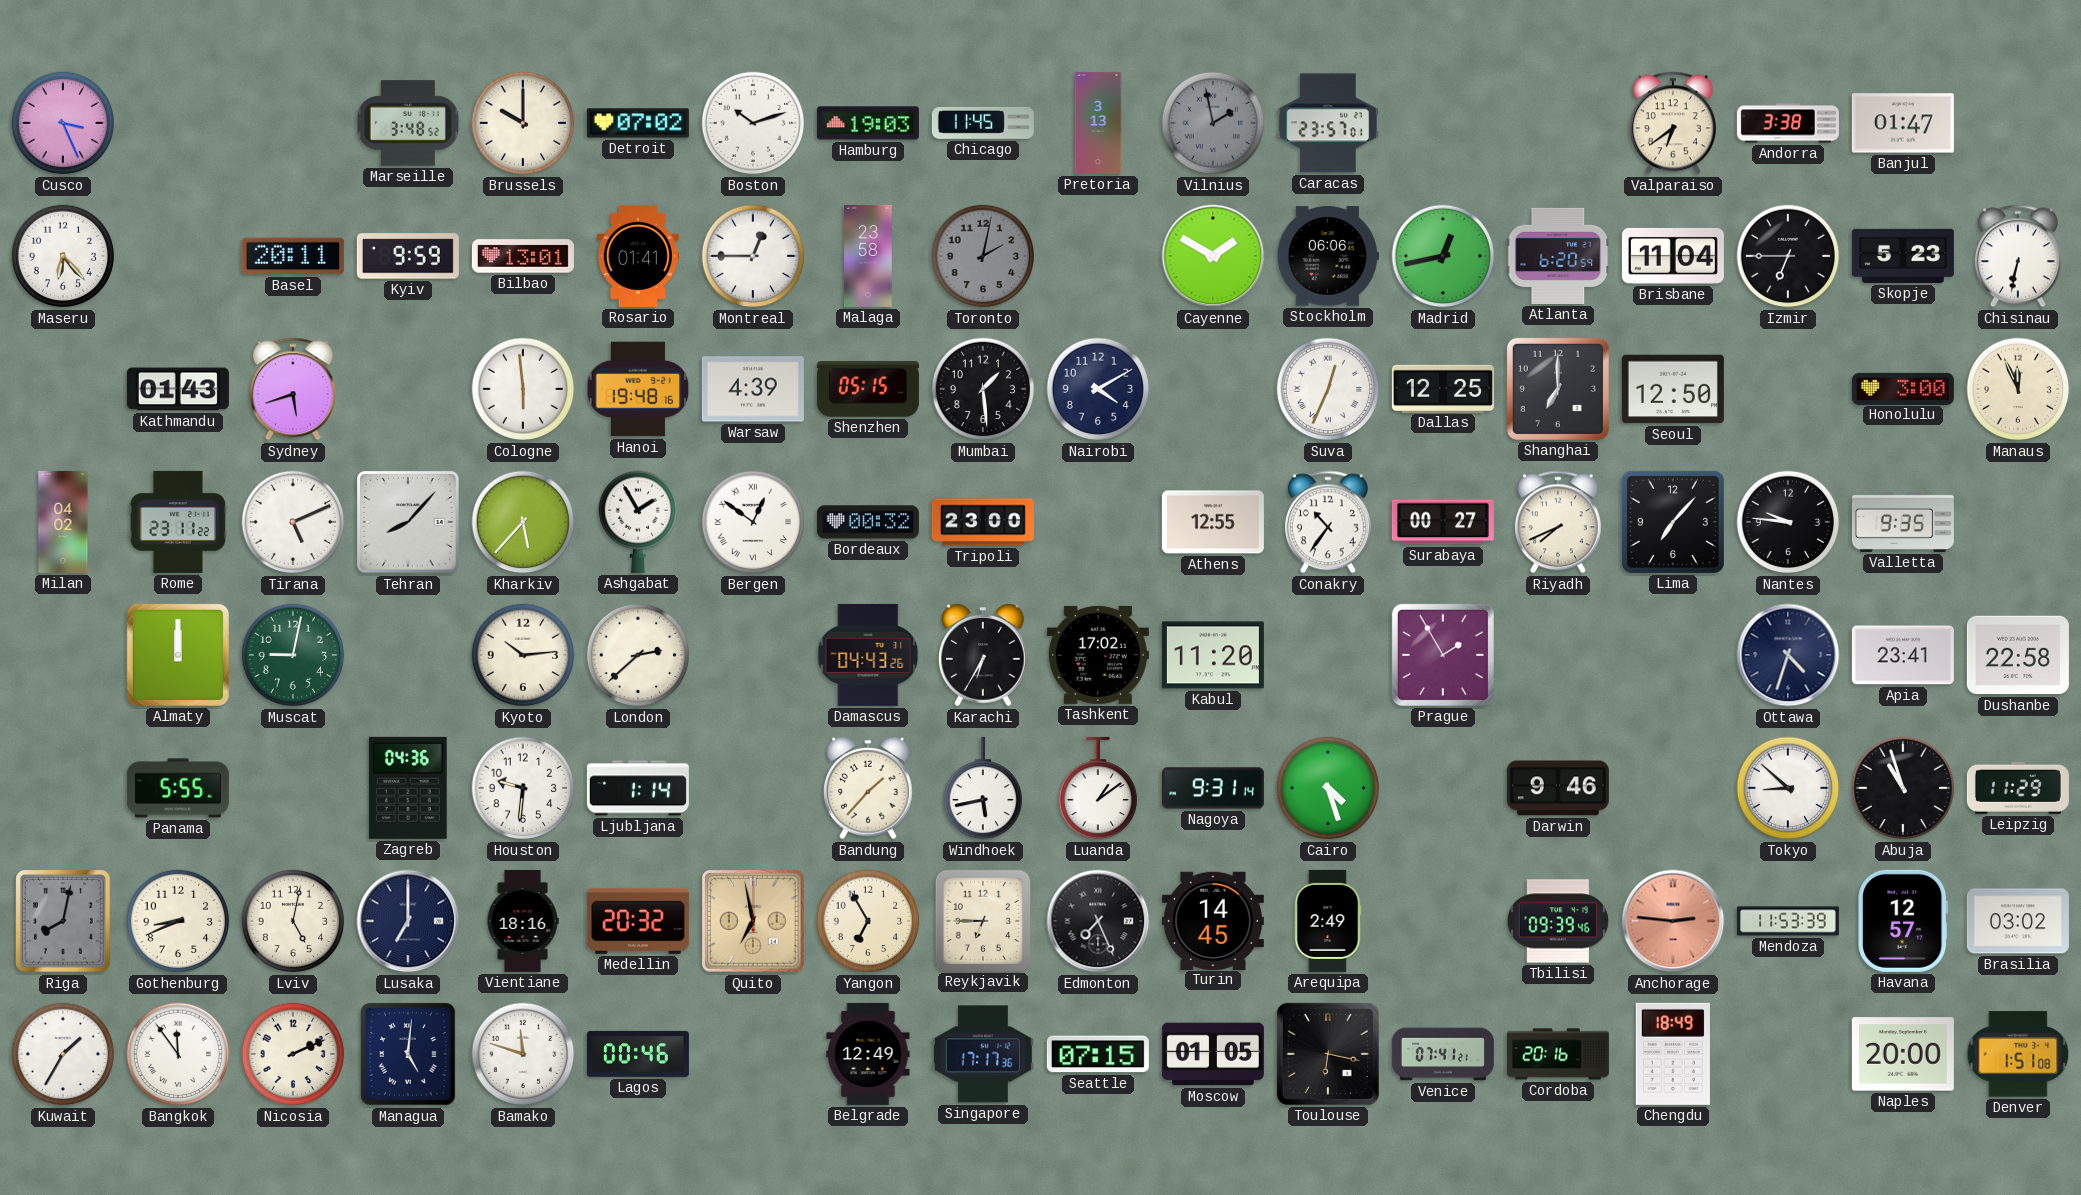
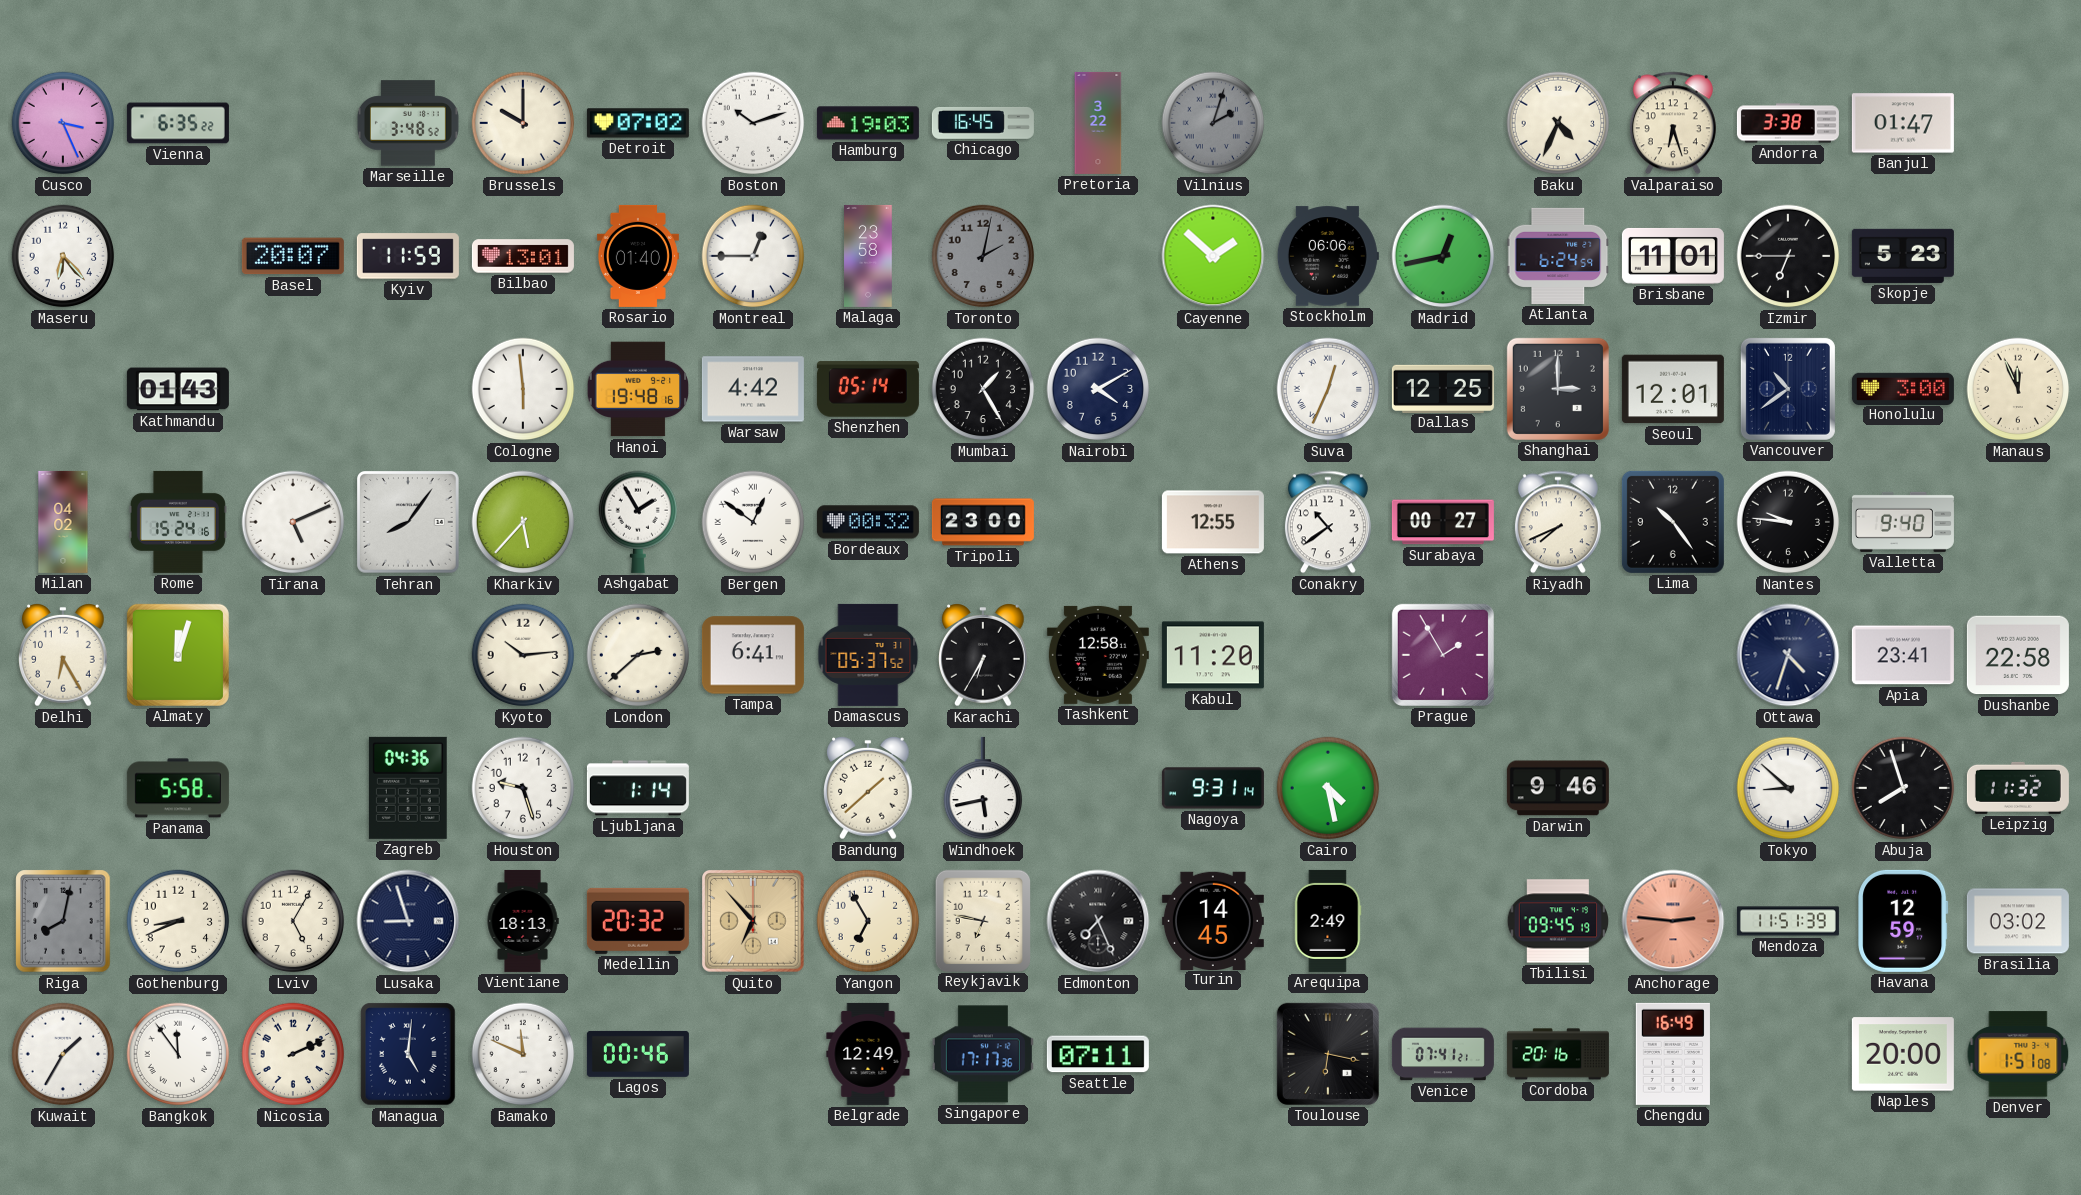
Vienna: none -> 6:35
Chicago: 11:45 -> 16:45
Pretoria: 3:13 -> 3:22
Vilnius: 1:58 -> 2:03
Caracas: 23:57 -> none
Baku: none -> 4:34
Valparaiso: 6:39 -> 6:27
Basel: 20:11 -> 20:07
Kyiv: 9:59 -> 11:59
Rosario: 01:41 -> 01:40
Cayenne: 1:50 -> 1:52
Atlanta: 6:20 -> 6:24
Brisbane: 11:04 -> 11:01
Chisinau: 6:32 -> none
Sydney: 5:42 -> none
Warsaw: 4:39 -> 4:42
Shenzhen: 05:15 -> 05:14
Mumbai: 1:29 -> 1:25
Shanghai: 7:00 -> 3:00
Seoul: 12:50 -> 12:01
Vancouver: none -> 10:39
Rome: 23:11 -> 15:24
Tehran: 8:07 -> 8:06
Conakry: 10:36 -> 10:39
Lima: 7:07 -> 10:24
Valletta: 9:35 -> 9:40
Delhi: none -> 6:25
Almaty: 12:00 -> 12:03
Muscat: 9:02 -> none
Tampa: none -> 6:41
Damascus: 04:43 -> 05:37
Tashkent: 17:02 -> 12:58
Panama: 5:55 -> 5:58
Houston: 9:31 -> 9:27
Bandung: 1:37 -> 1:38
Luanda: 1:09 -> none
Cairo: 4:27 -> 4:28
Abuja: 10:57 -> 7:57
Leipzig: 11:29 -> 11:32
Lviv: 5:02 -> 5:05
Lusaka: 7:00 -> 8:57
Vientiane: 18:16 -> 18:13
Quito: 6:58 -> 6:53
Reykjavik: 6:45 -> 6:47
Tbilisi: 09:39 -> 09:45
Mendoza: 11:53 -> 11:51
Havana: 12:57 -> 12:59
Bamako: 11:48 -> 11:49
Seattle: 07:15 -> 07:11
Moscow: 01:05 -> none
Chengdu: 18:49 -> 16:49
